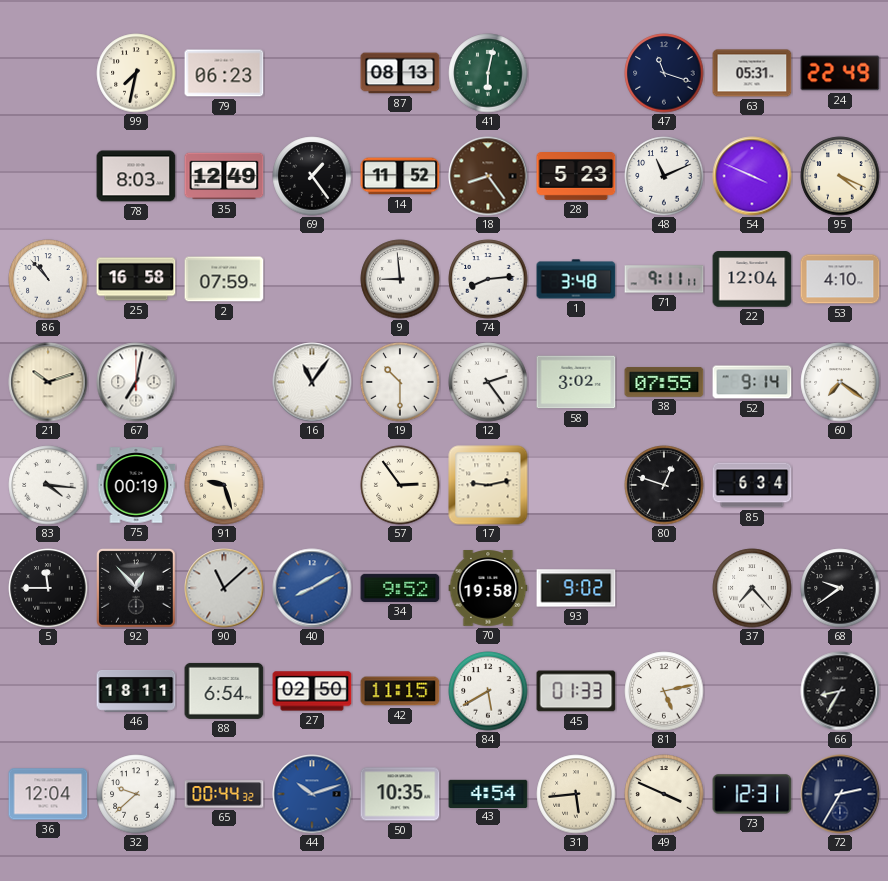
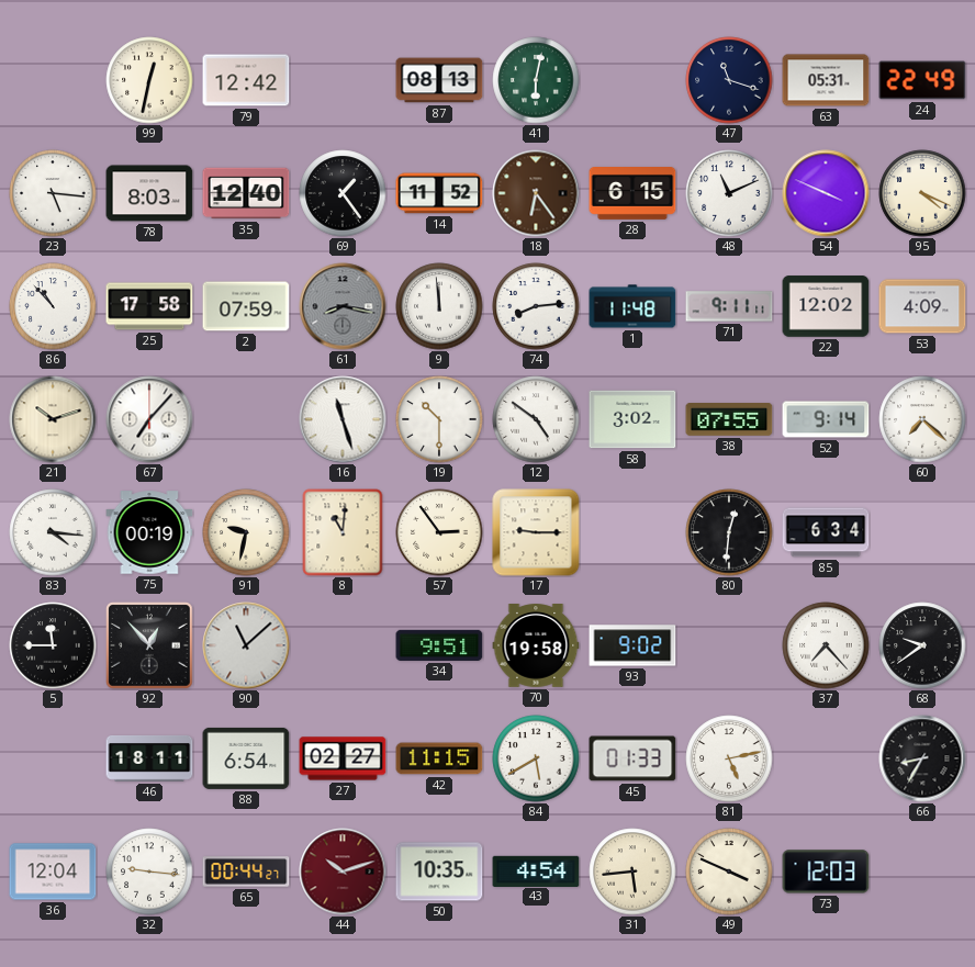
99: 7:32 -> 12:32
79: 06:23 -> 12:42
23: none -> 5:16
35: 12:49 -> 12:40
18: 8:24 -> 6:24
28: 5:23 -> 6:15
25: 16:58 -> 17:58
61: none -> 8:17
9: 8:59 -> 11:59
1: 3:48 -> 11:48
22: 12:04 -> 12:02
53: 4:10 -> 4:09
67: 7:02 -> 7:07
16: 11:06 -> 11:27
12: 2:24 -> 4:51
60: 7:21 -> 7:22
91: 9:27 -> 9:32
8: none -> 11:01
17: 9:13 -> 9:15
80: 12:48 -> 12:31
40: 8:10 -> none
34: 9:52 -> 9:51
27: 02:50 -> 02:27
32: 9:38 -> 9:16
65: 00:44:32 -> 00:44:27
44 dial: blue -> burgundy
73: 12:31 -> 12:03
72: 2:35 -> none
